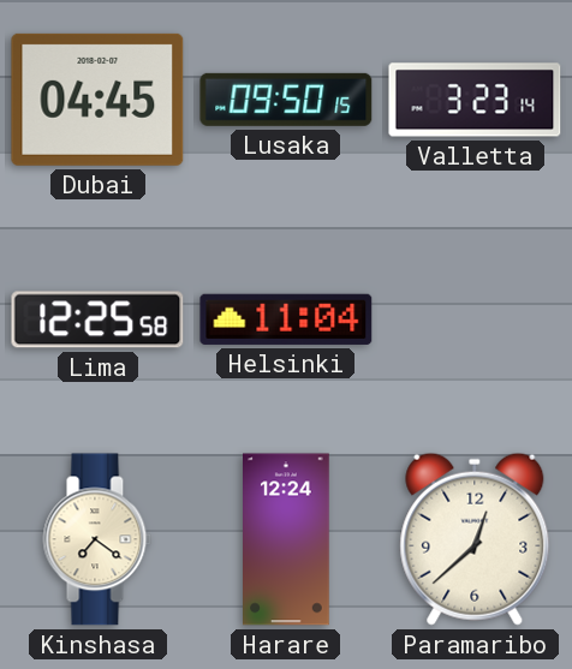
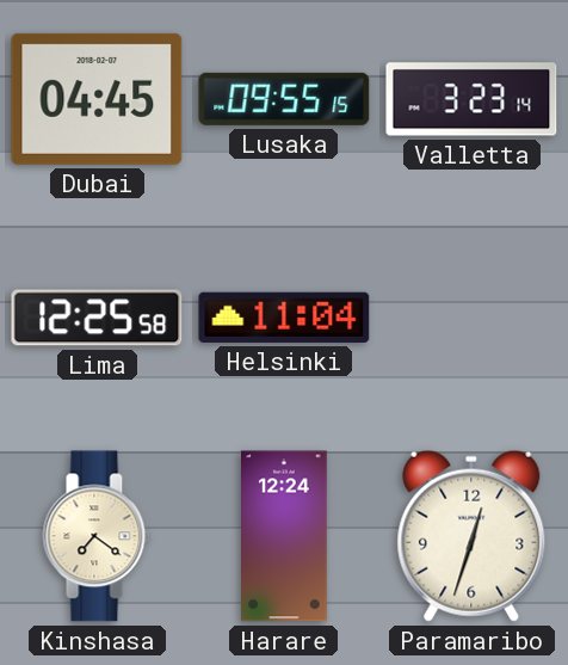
Lusaka: 09:50 -> 09:55
Paramaribo: 12:38 -> 12:33
